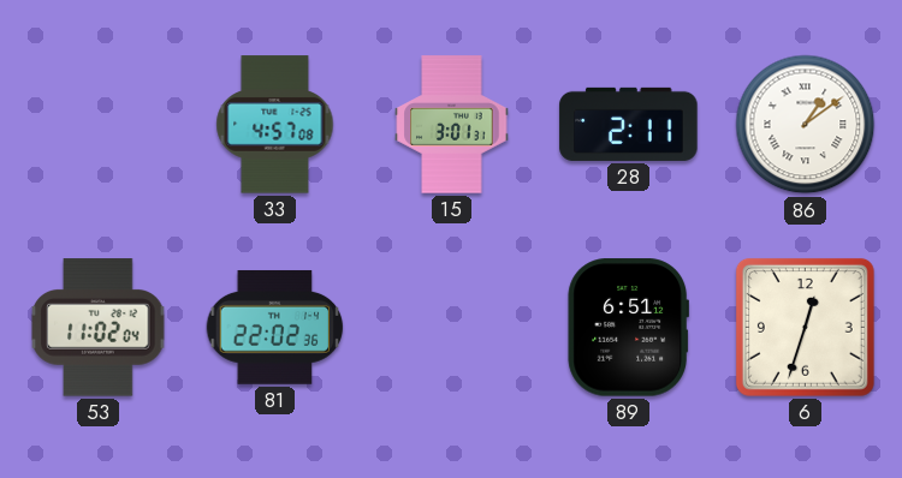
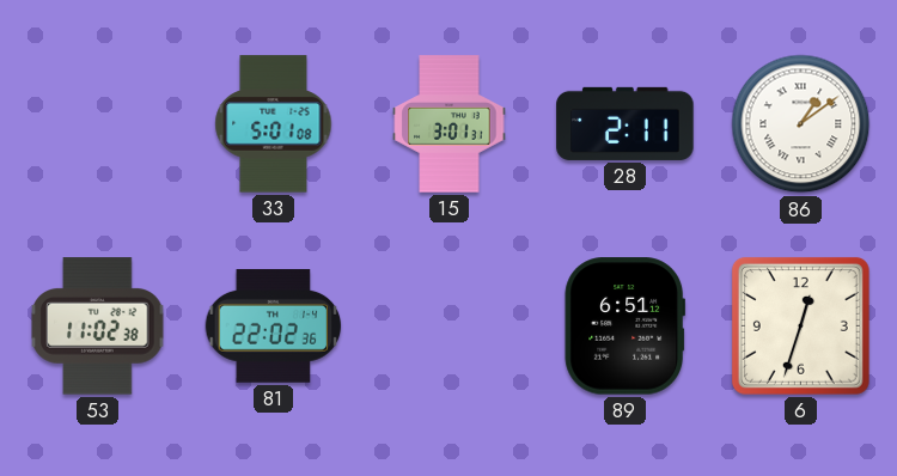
33: 4:57 -> 5:01
53: 11:02:04 -> 11:02:38
